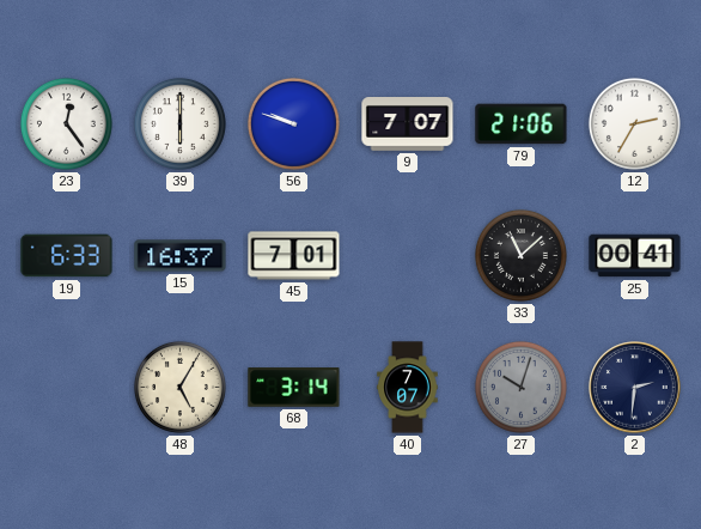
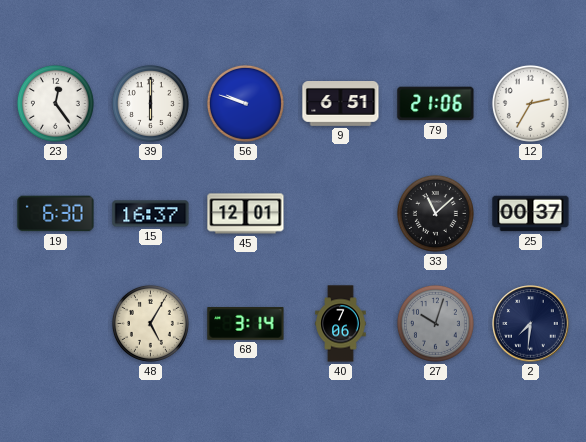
9: 7:07 -> 6:51
19: 6:33 -> 6:30
45: 7:01 -> 12:01
25: 00:41 -> 00:37
40: 7:07 -> 7:06
2: 2:31 -> 7:31
